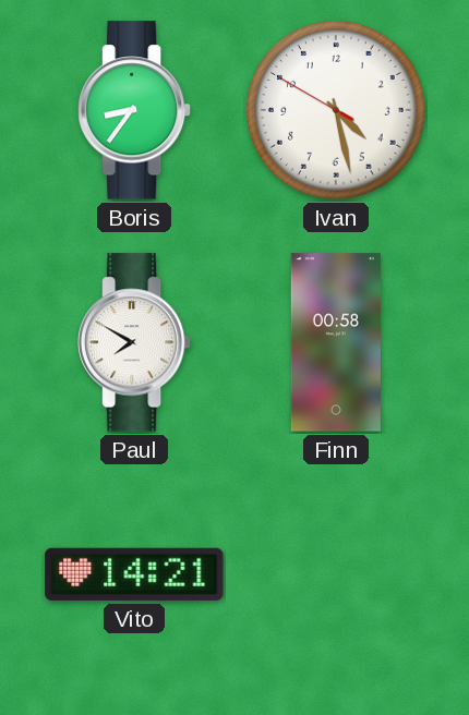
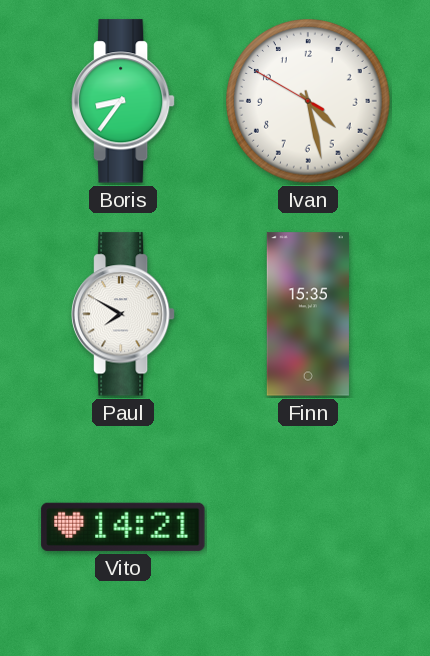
Finn: 00:58 -> 15:35
